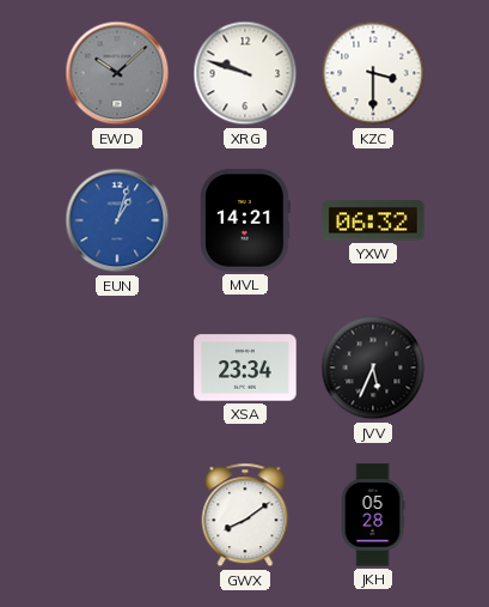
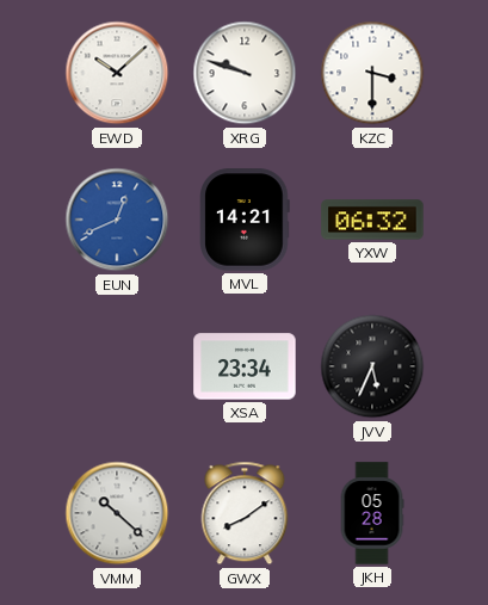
EWD dial: grey -> white
EUN: 1:03 -> 12:41
VMM: none -> 10:22
